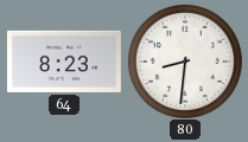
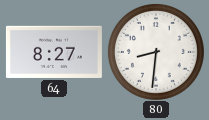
64: 8:23 -> 8:27
